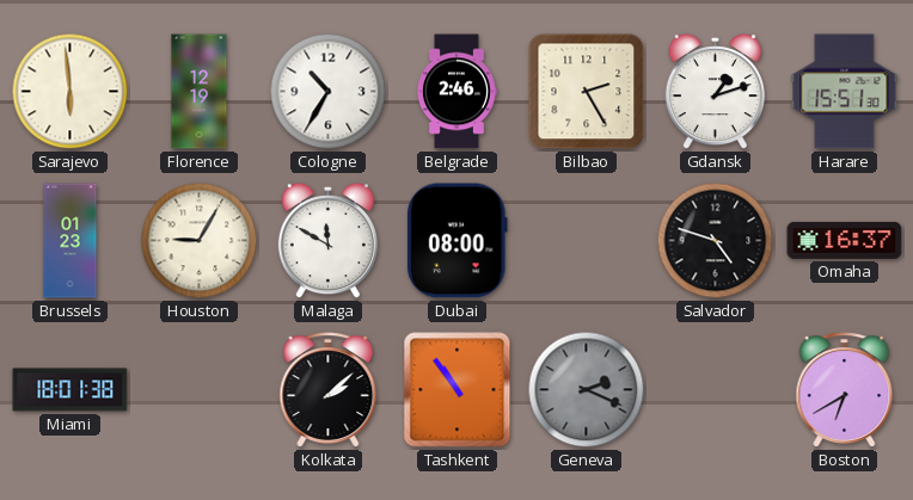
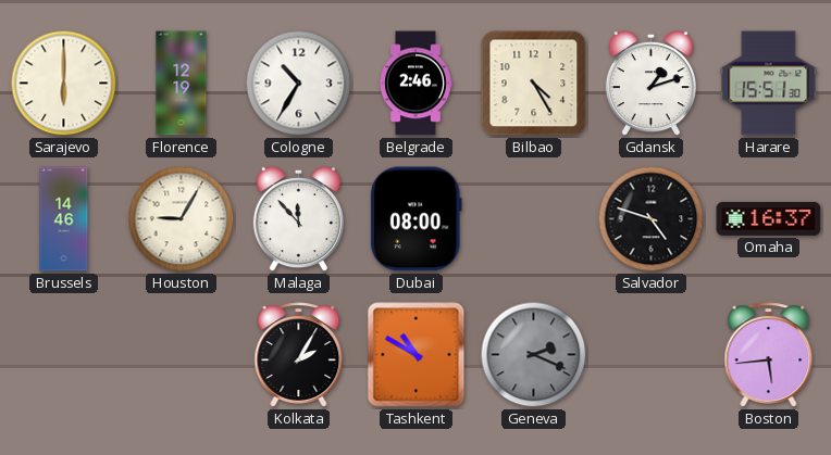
Sarajevo: 5:59 -> 6:00
Bilbao: 2:25 -> 4:25
Brussels: 01:23 -> 14:46
Malaga: 11:50 -> 11:53
Miami: 18:01 -> none
Kolkata: 2:08 -> 2:05
Tashkent: 10:54 -> 10:50
Boston: 6:40 -> 5:44
